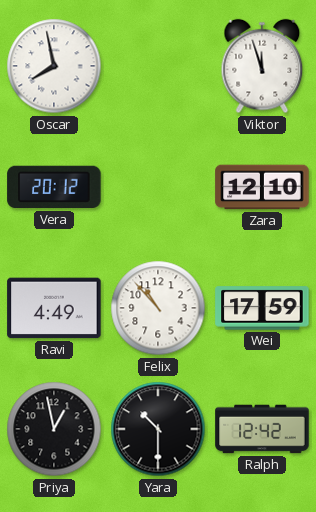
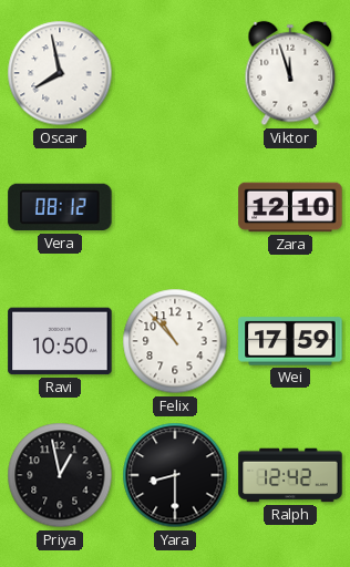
Vera: 20:12 -> 08:12
Ravi: 4:49 -> 10:50
Yara: 10:30 -> 8:30
